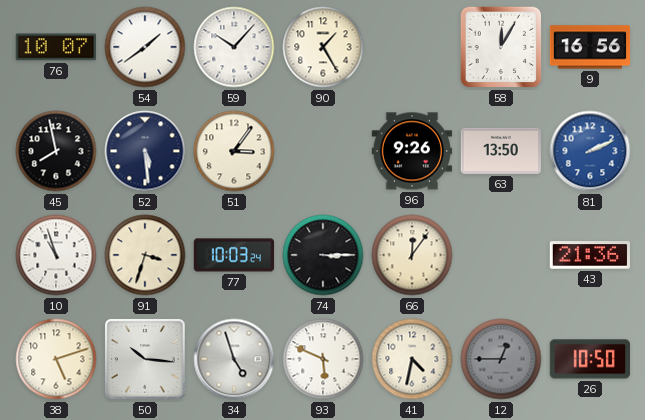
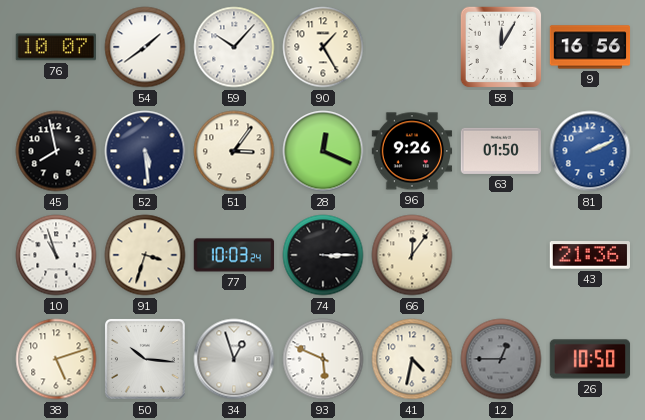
28: none -> 12:19
63: 13:50 -> 01:50
34: 4:57 -> 12:57
